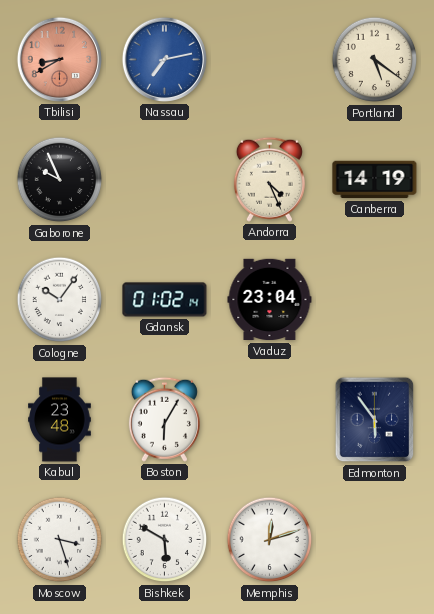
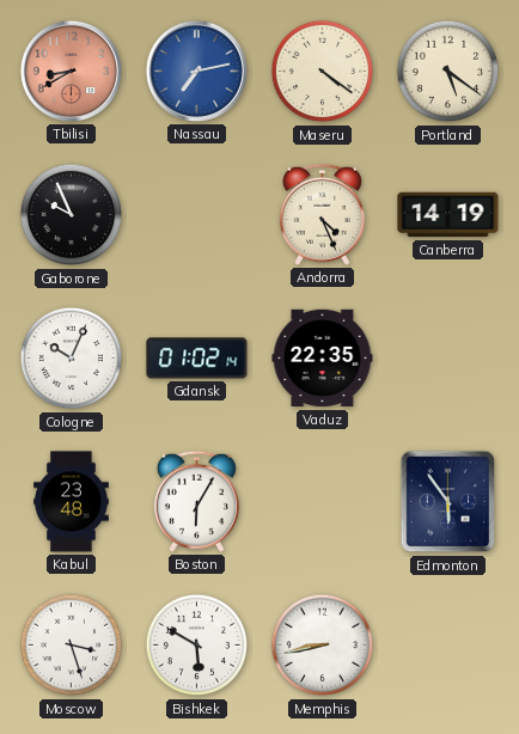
Maseru: none -> 4:21
Cologne: 10:06 -> 10:04
Vaduz: 23:04 -> 22:35
Memphis: 12:12 -> 8:43
